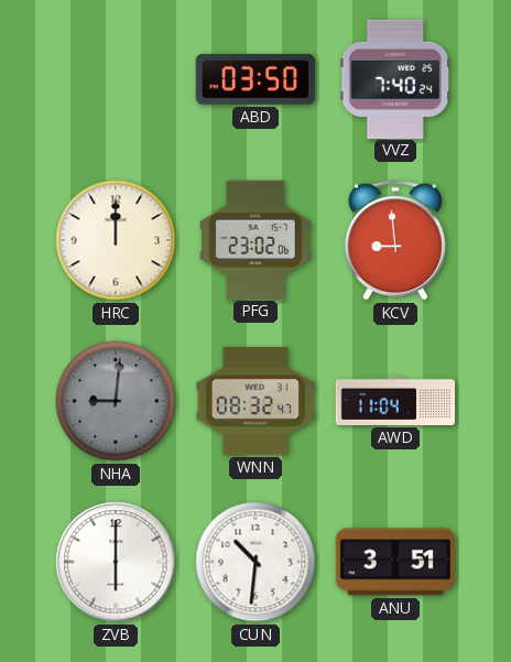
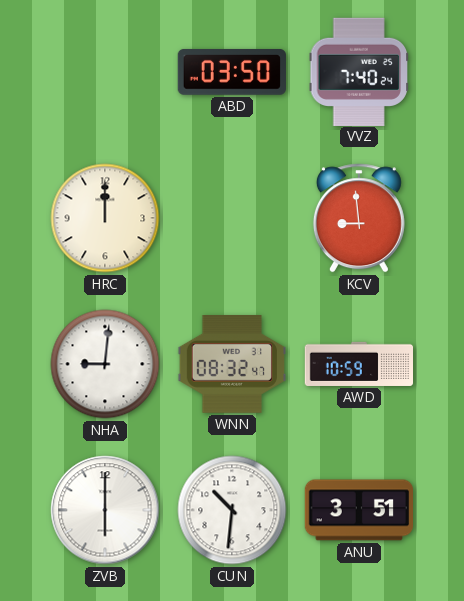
PFG: 23:02 -> none
NHA dial: grey -> white
AWD: 11:04 -> 10:59
